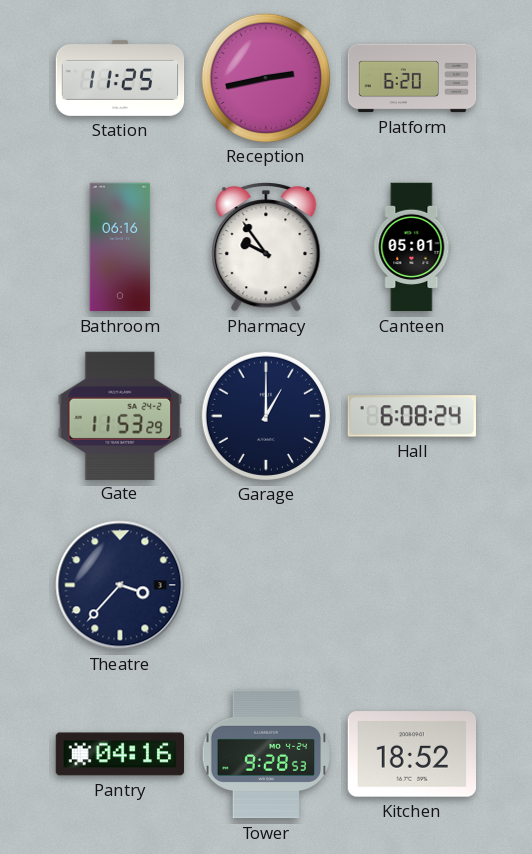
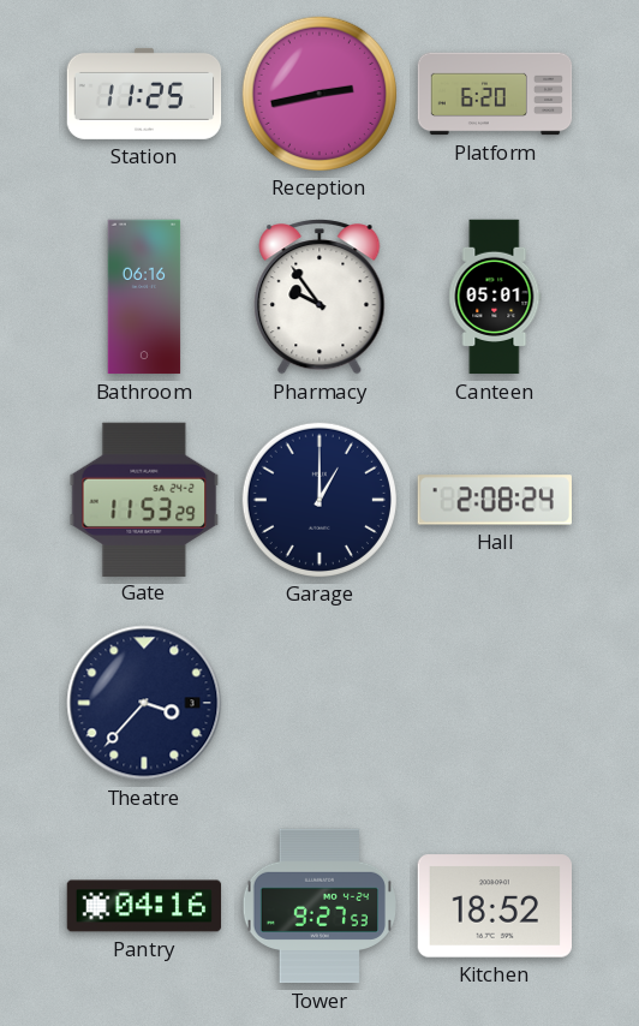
Hall: 6:08 -> 2:08
Tower: 9:28 -> 9:27
